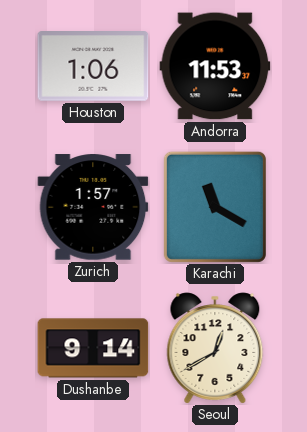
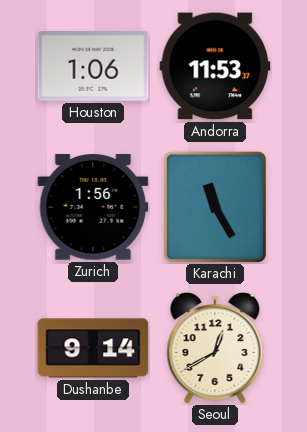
Zurich: 1:57 -> 1:56
Karachi: 11:20 -> 11:25
